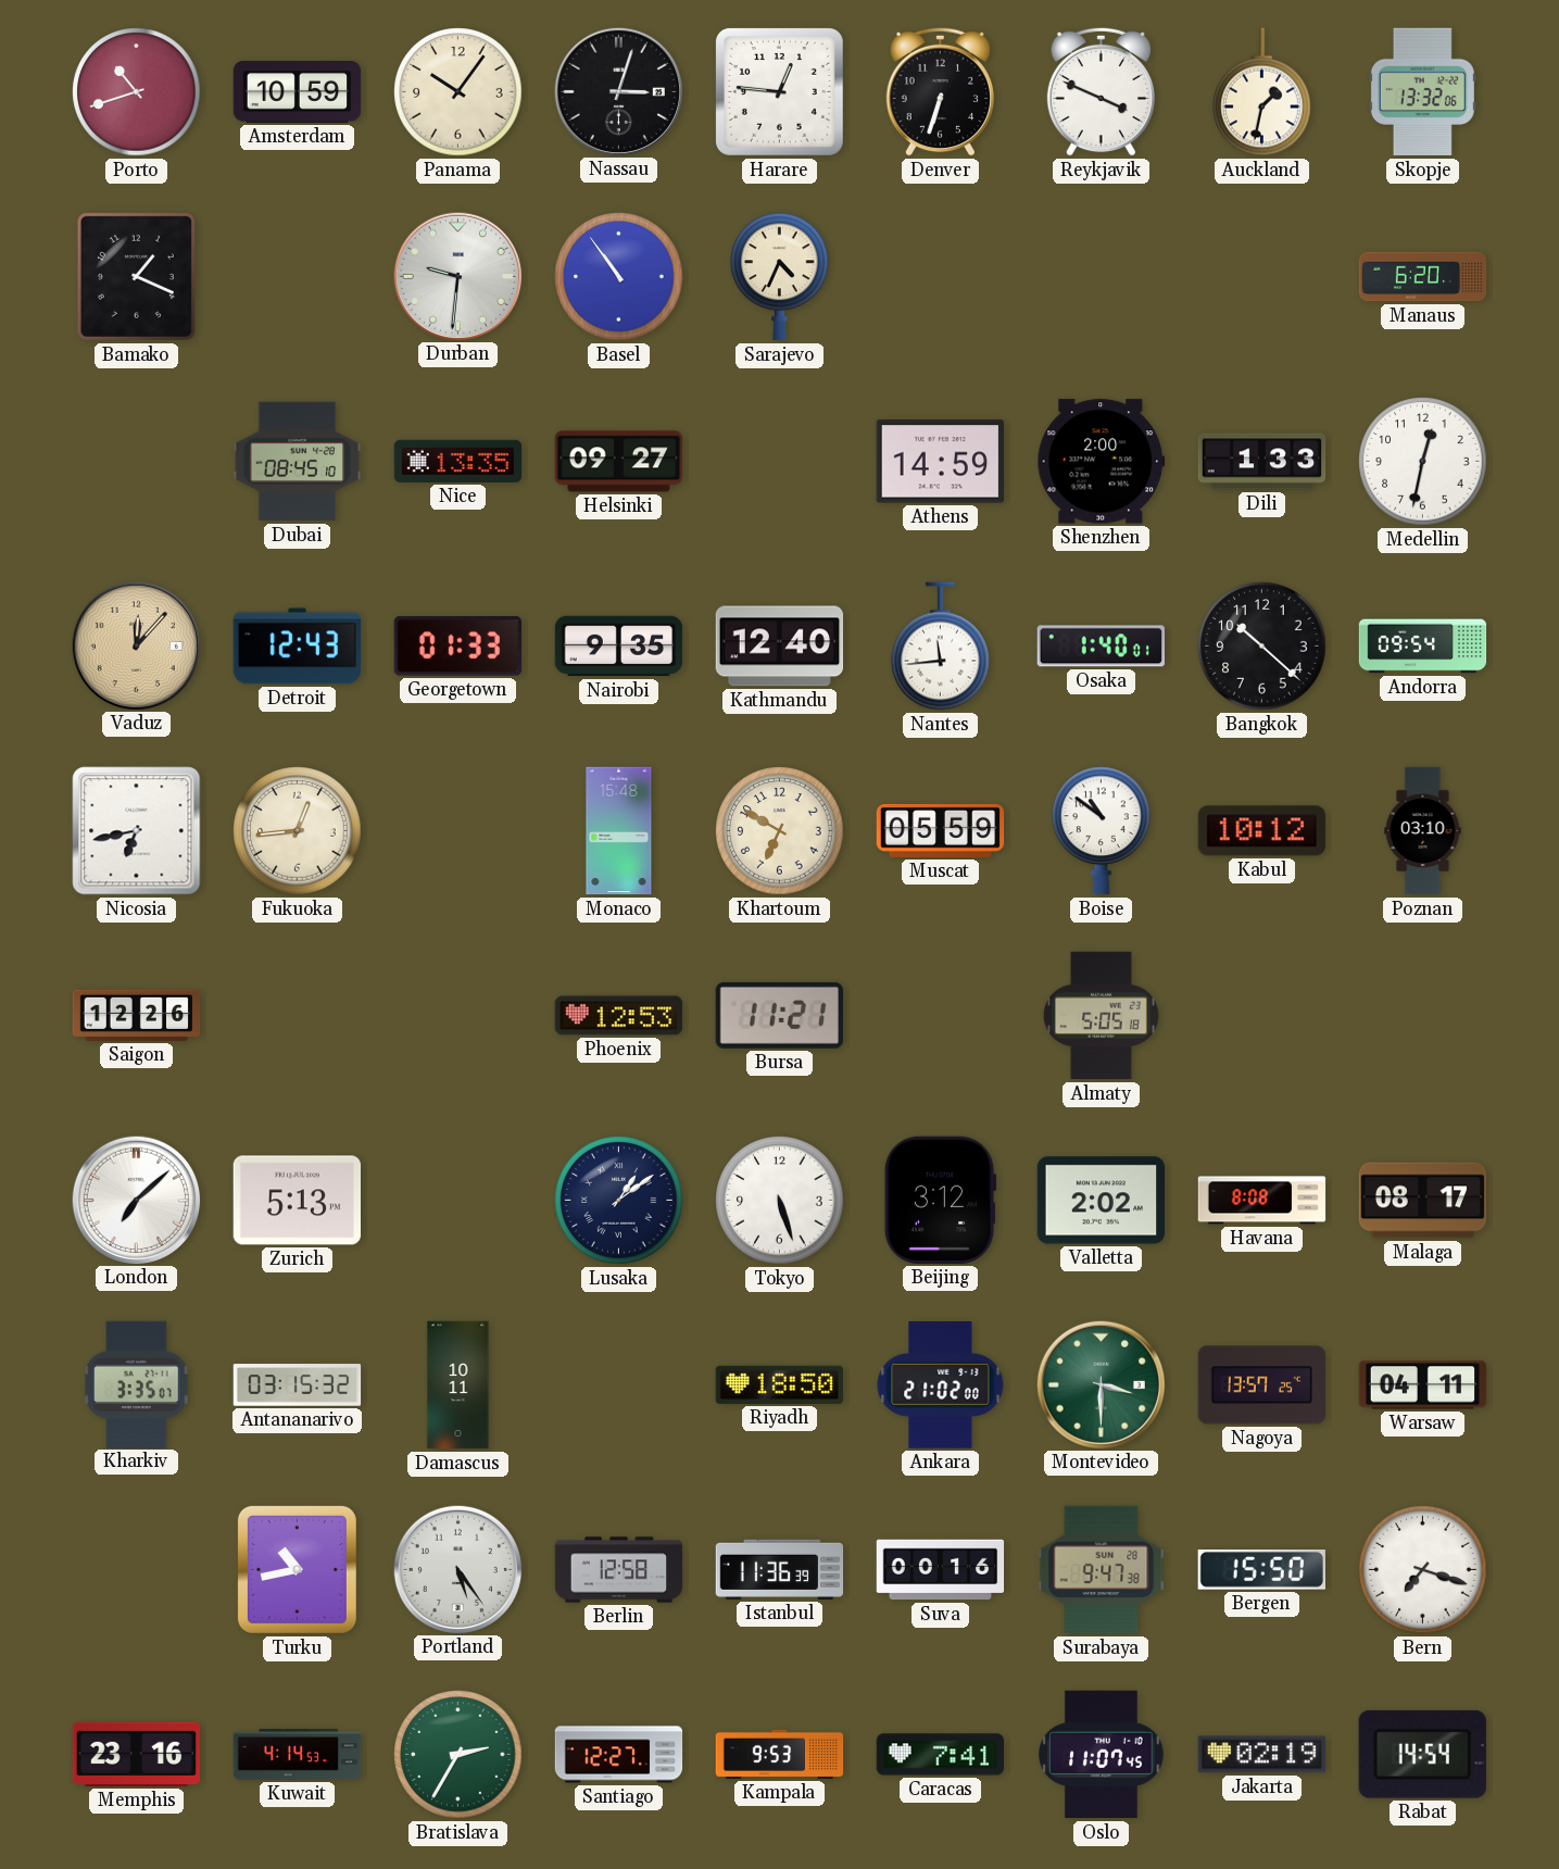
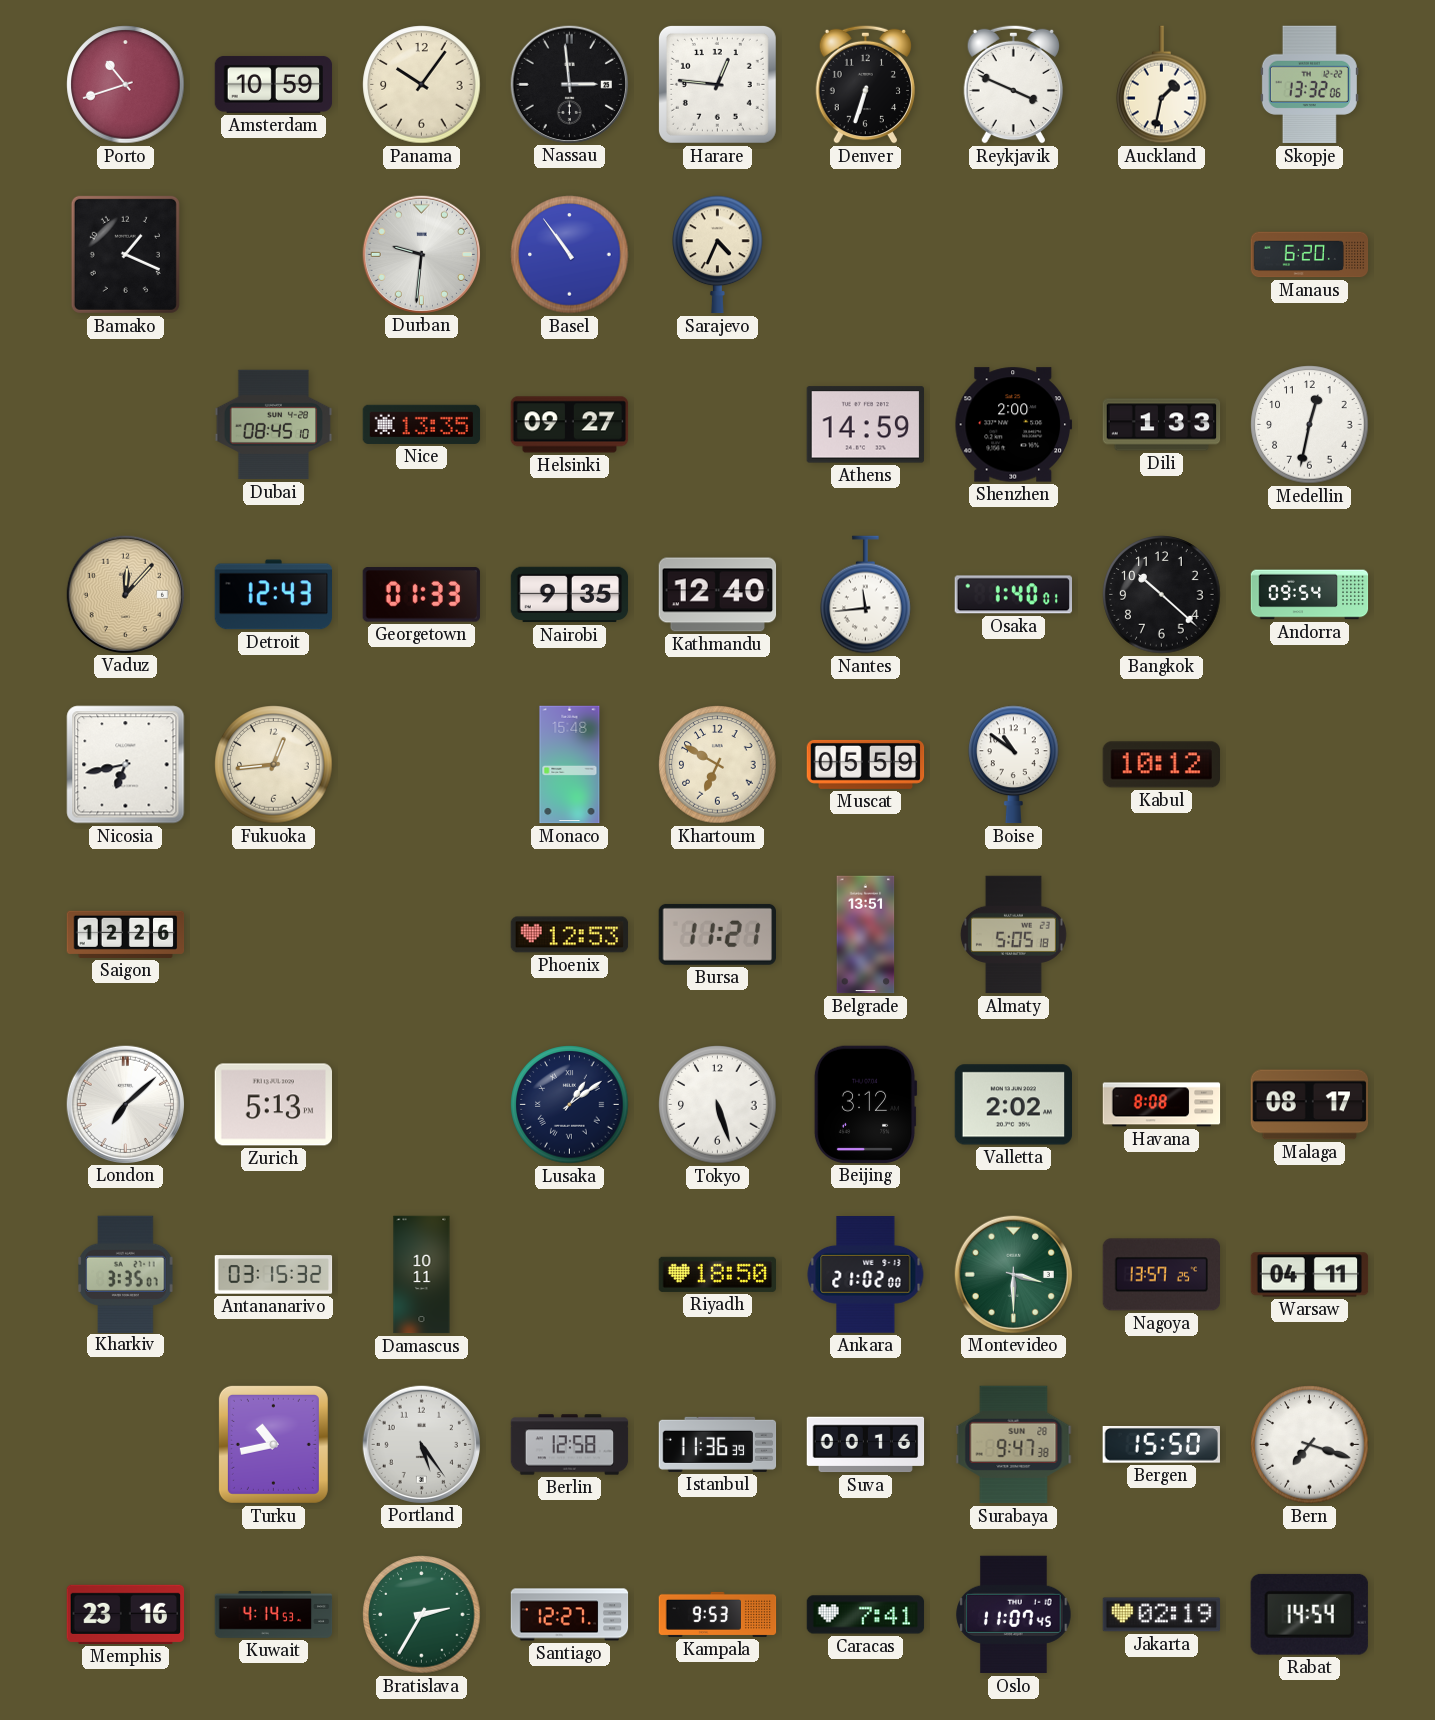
Nassau: 3:03 -> 2:59
Poznan: 03:10 -> none
Belgrade: none -> 13:51
